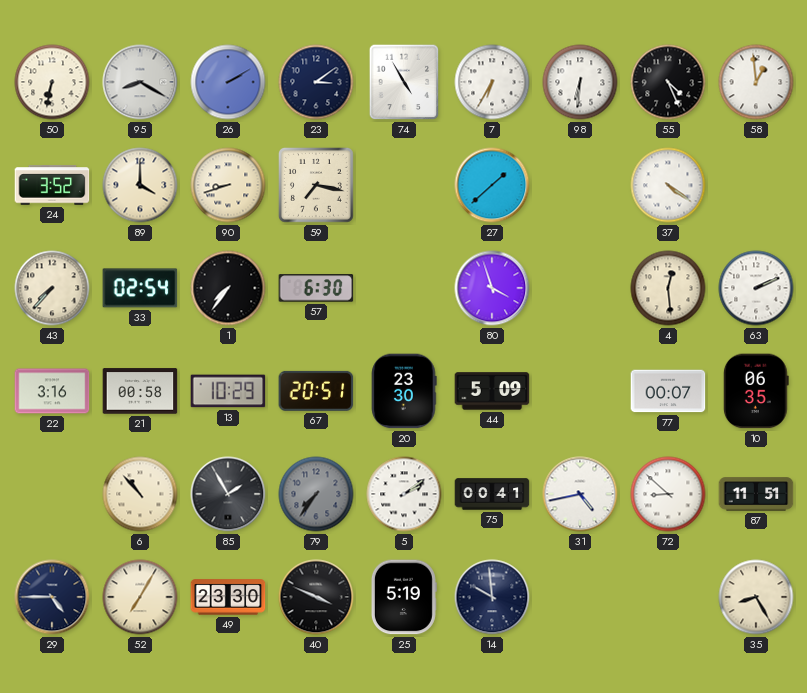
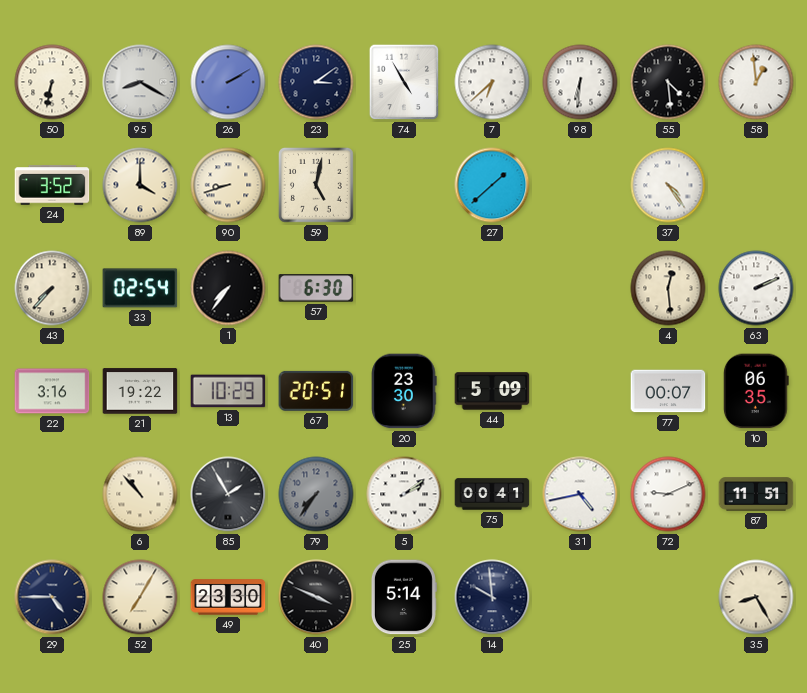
7: 6:35 -> 6:38
55: 4:26 -> 4:29
59: 7:17 -> 5:02
37: 4:21 -> 4:24
80: 3:57 -> none
21: 00:58 -> 19:22
72: 8:52 -> 9:11
25: 5:19 -> 5:14
